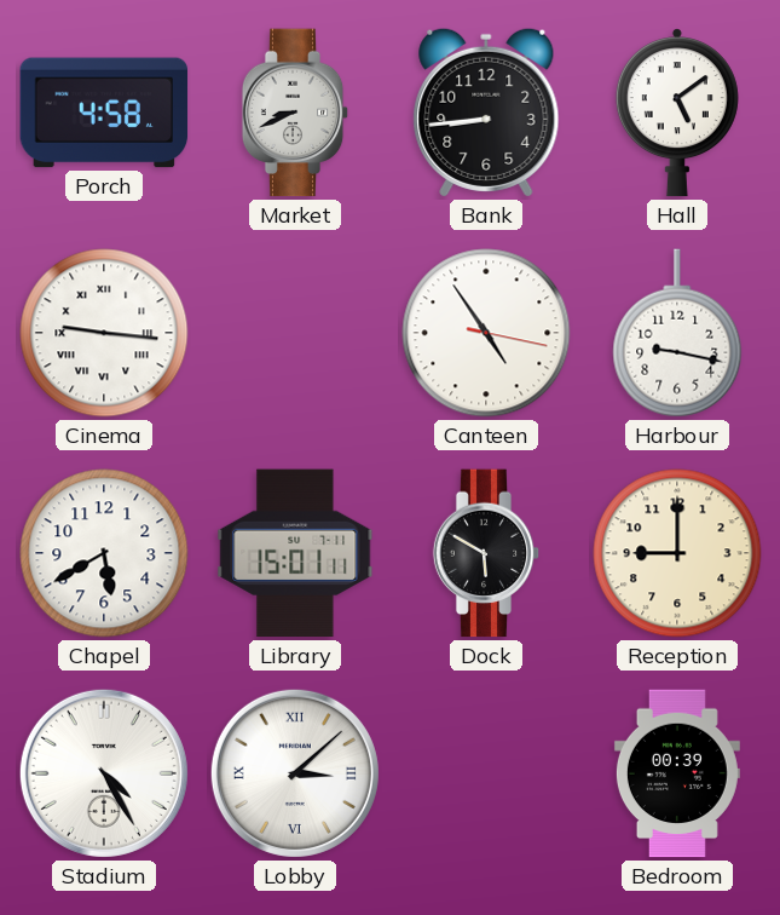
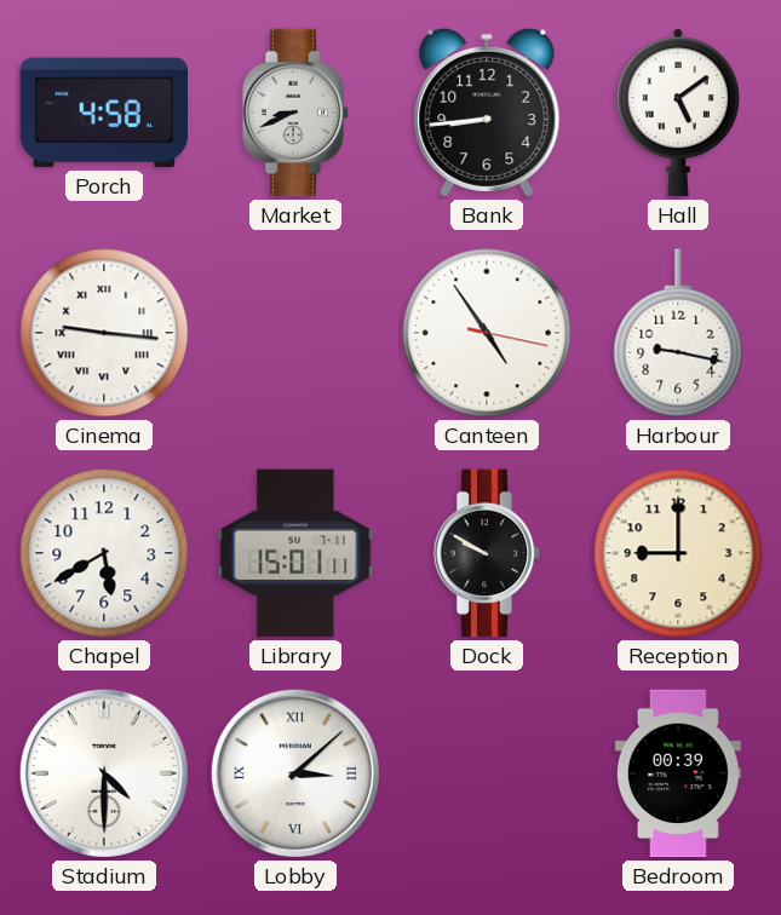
Dock: 5:50 -> 9:50
Stadium: 4:25 -> 4:30
